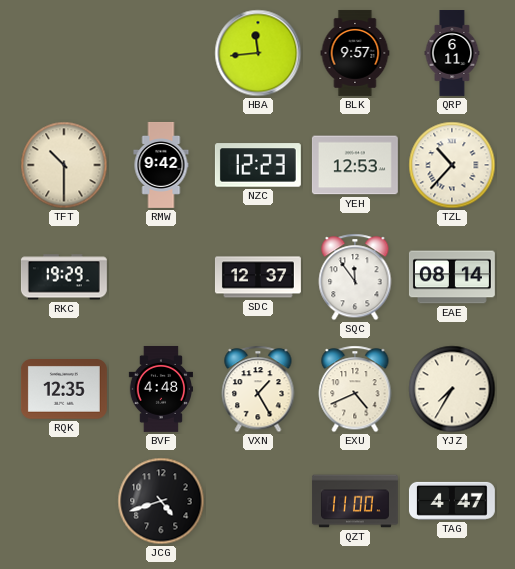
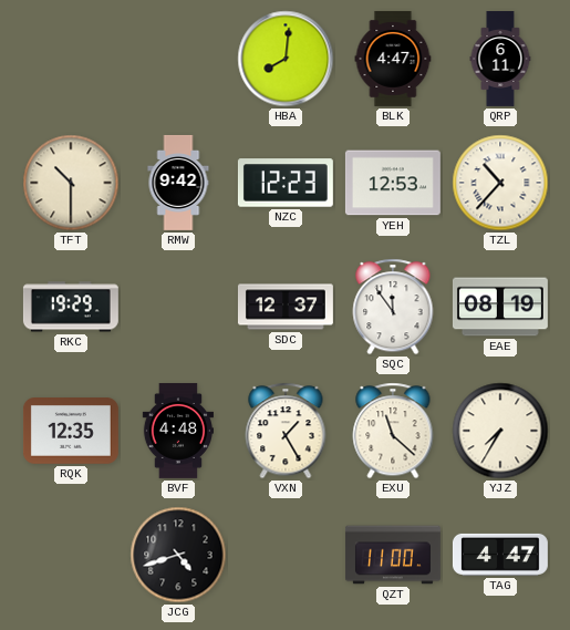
HBA: 11:44 -> 8:01
BLK: 9:57 -> 4:47
EAE: 08:14 -> 08:19
EXU: 4:41 -> 11:22
